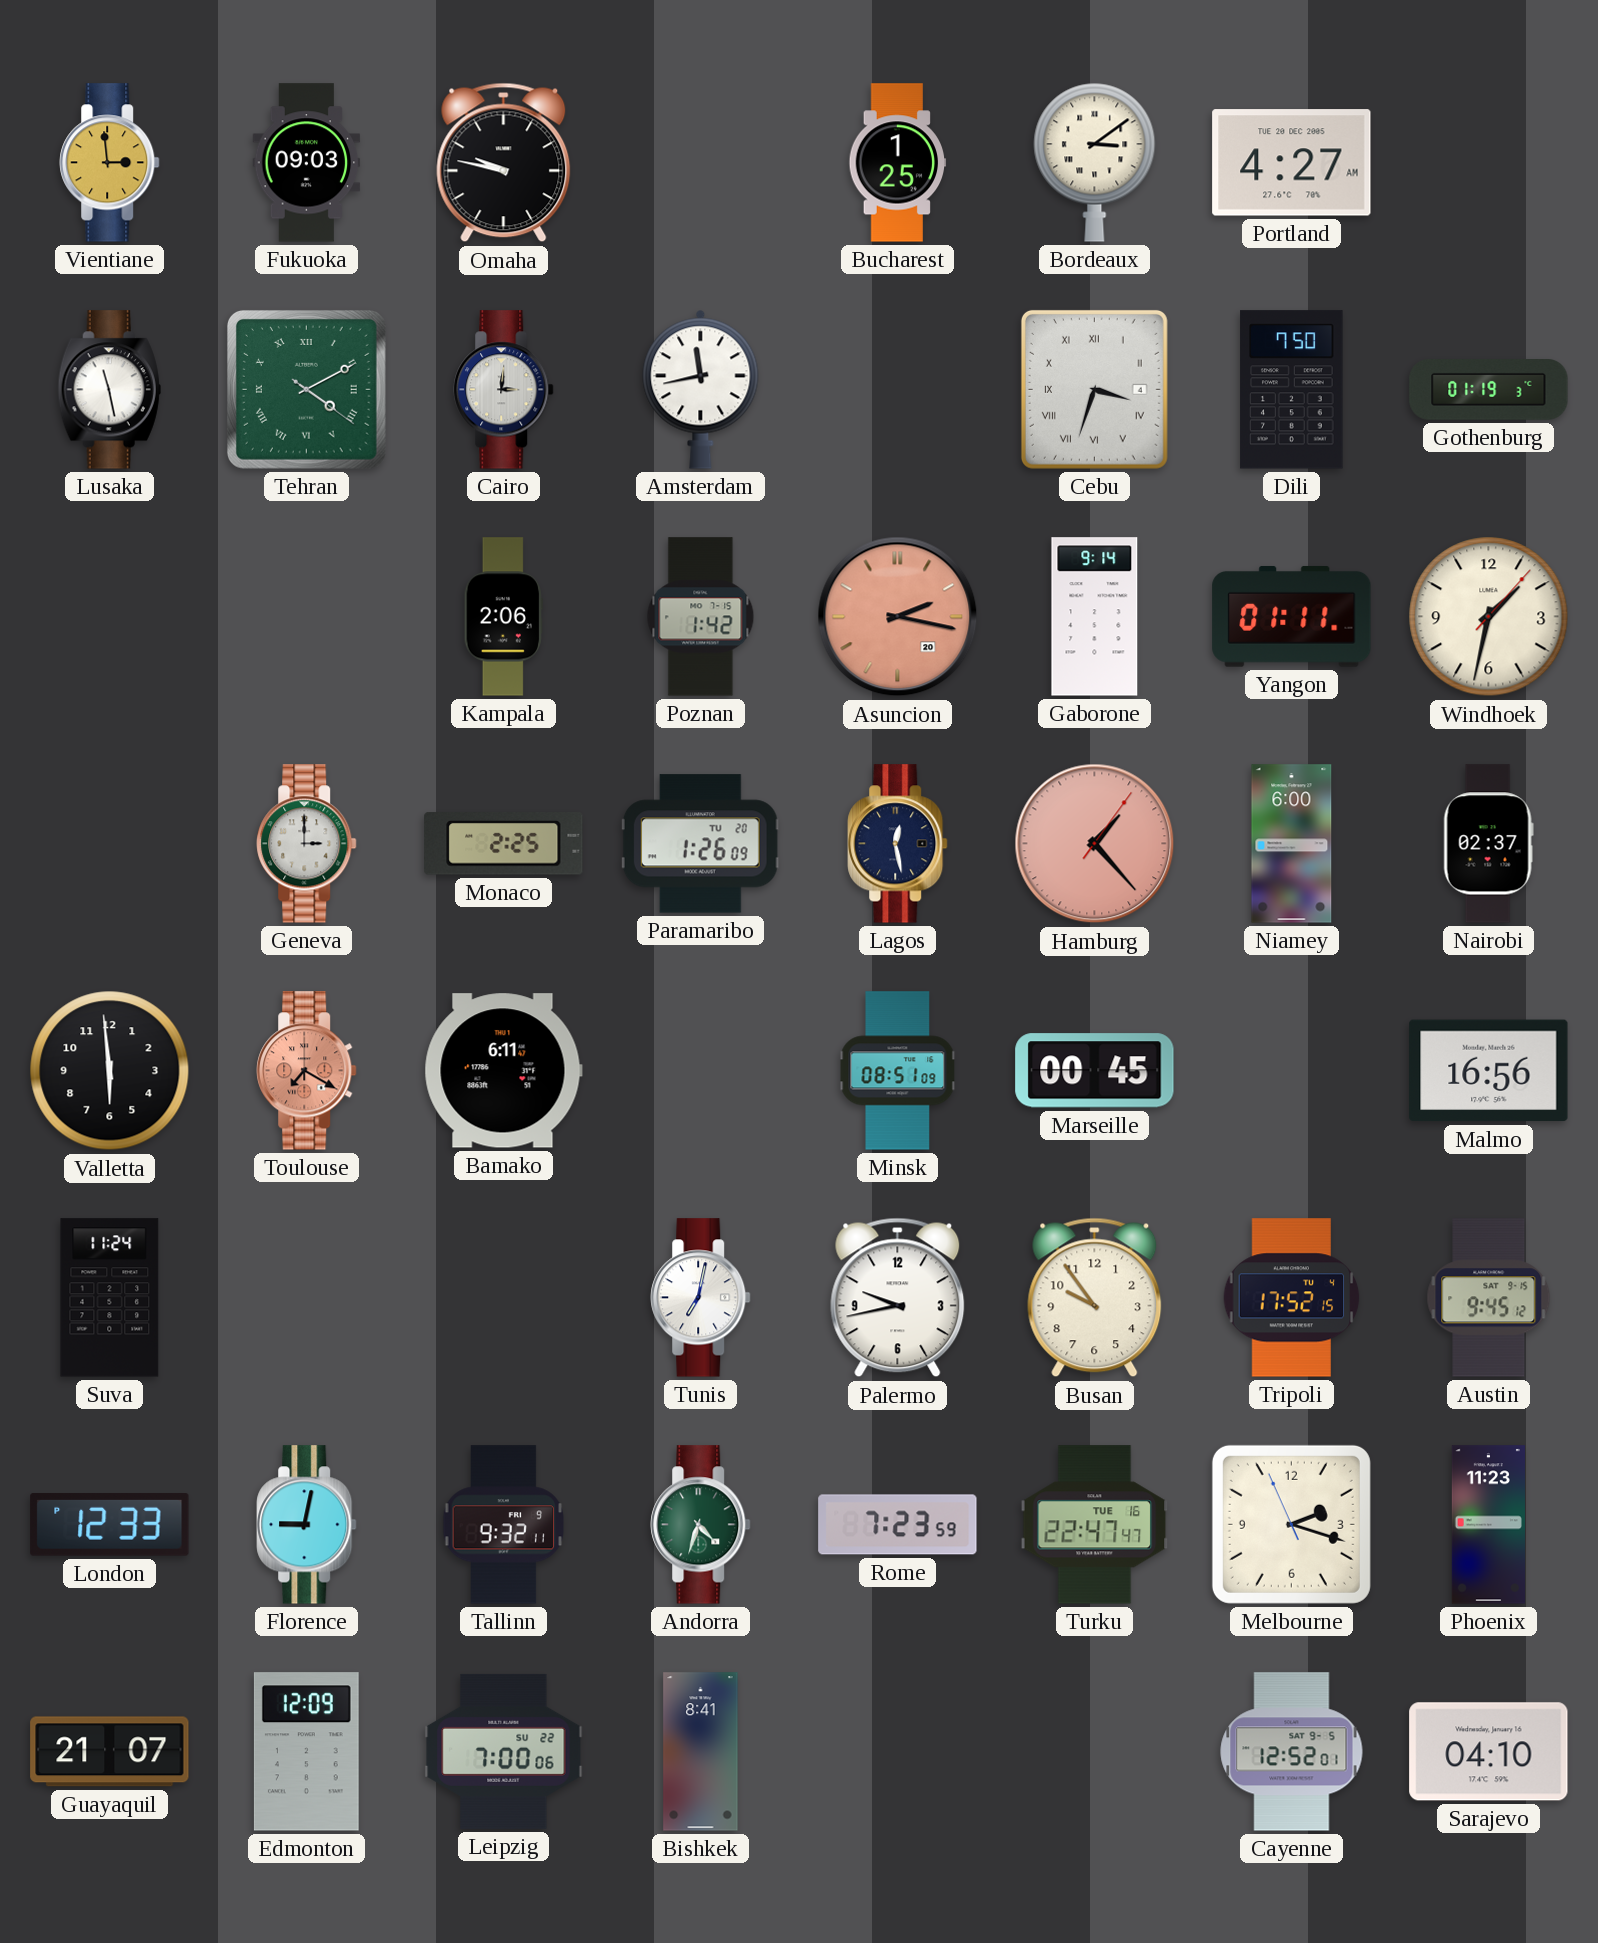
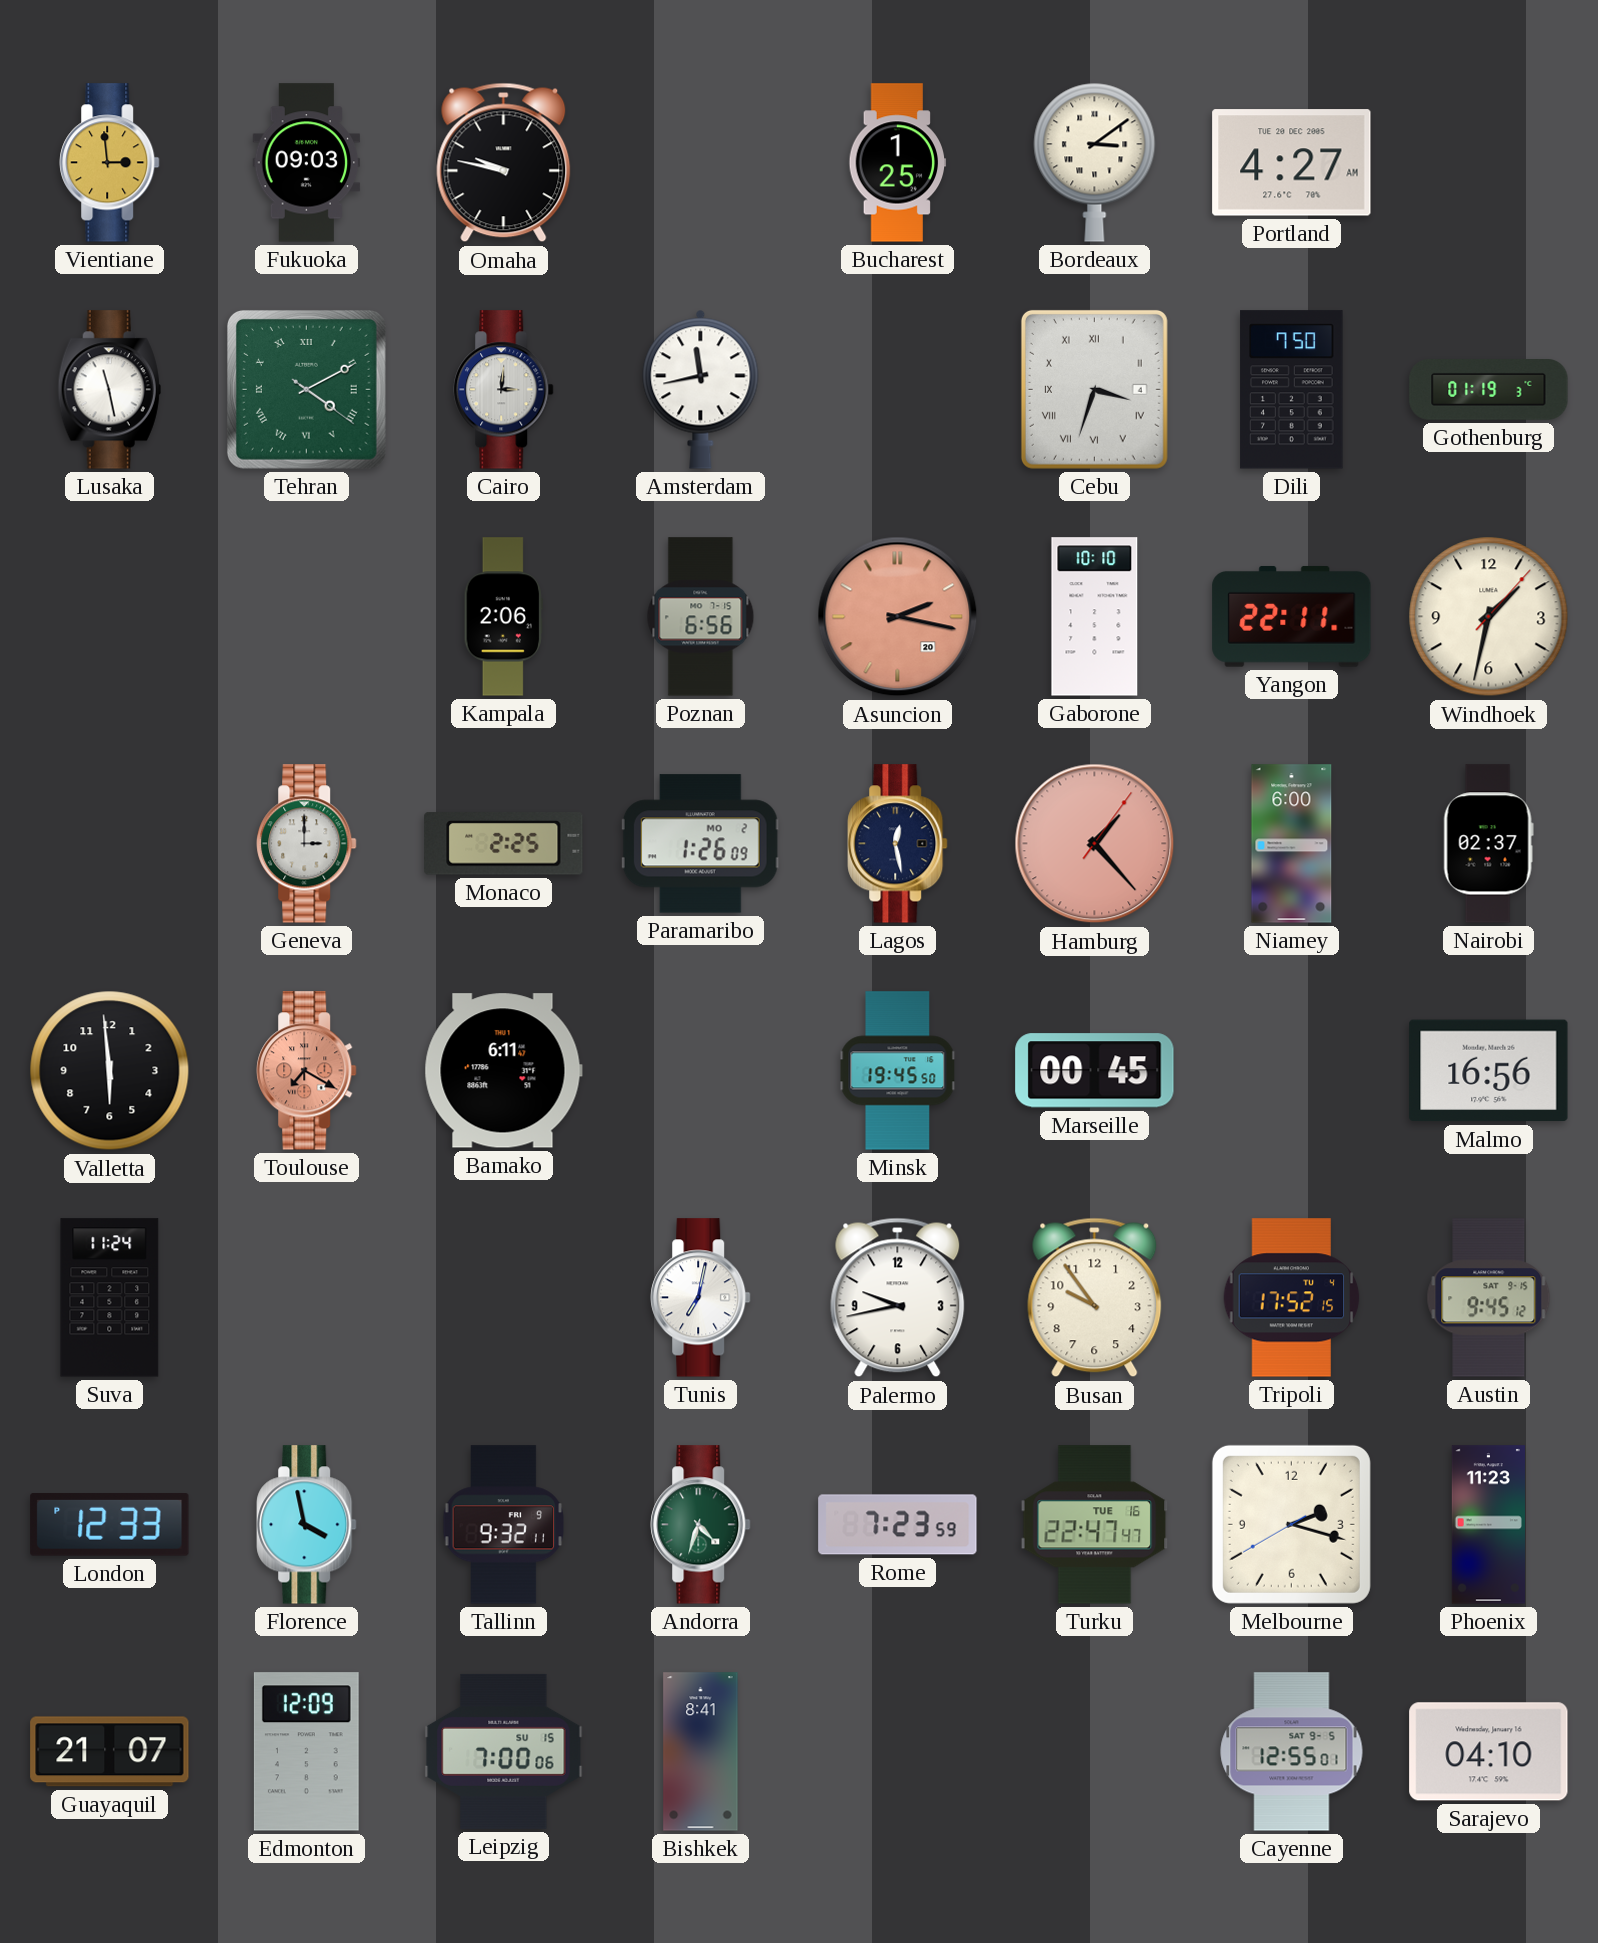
Poznan: 1:42 -> 6:56
Gaborone: 9:14 -> 10:10
Yangon: 01:11 -> 22:11
Paramaribo date: TU 20 -> MO 2
Minsk: 08:51 -> 19:45
Florence: 9:02 -> 3:58
Melbourne: 2:17:56 -> 2:17:40
Leipzig date: SU 22 -> SU 15
Cayenne: 12:52 -> 12:55
